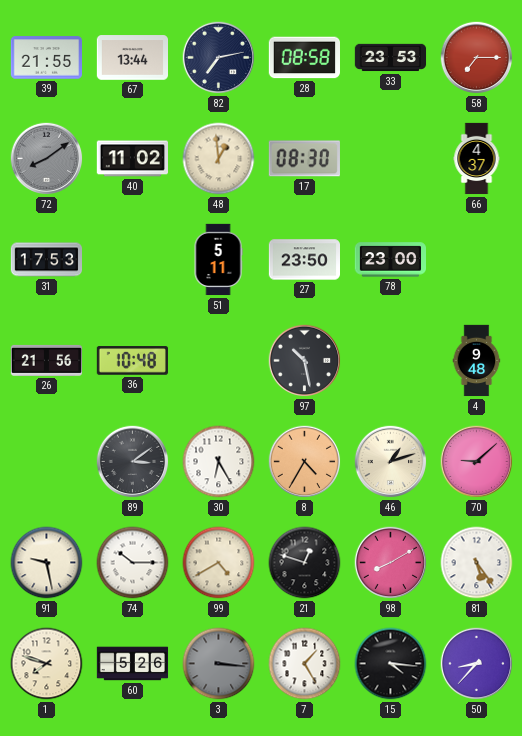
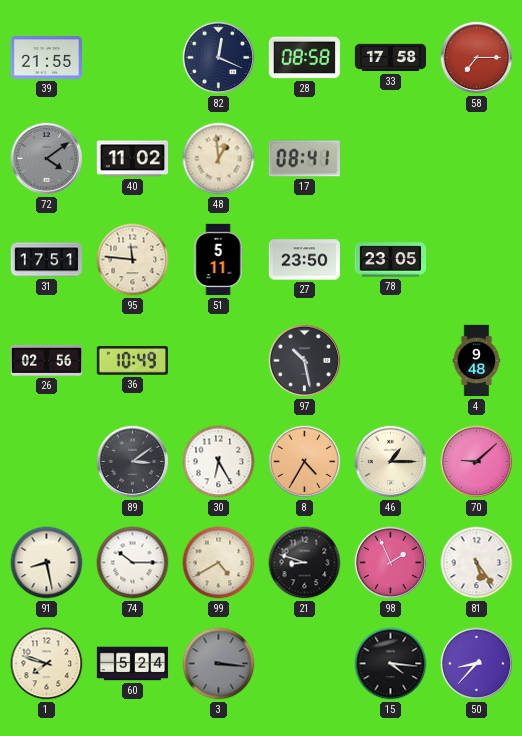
67: 13:44 -> none
82: 7:13 -> 12:19
33: 23:53 -> 17:58
72: 8:09 -> 4:09
17: 08:30 -> 08:41
66: 4:37 -> none
31: 17:53 -> 17:51
95: none -> 11:46
78: 23:00 -> 23:05
26: 21:56 -> 02:56
36: 10:48 -> 10:49
46: 1:12 -> 1:15
91: 9:28 -> 8:28
21: 12:48 -> 8:48
98: 8:10 -> 1:56
60: 5:26 -> 5:24
7: 1:25 -> none
